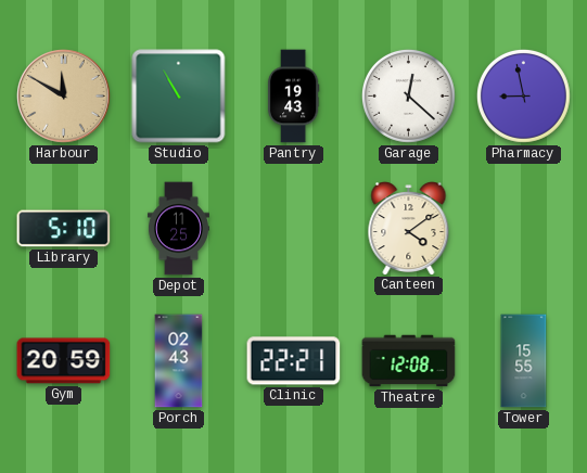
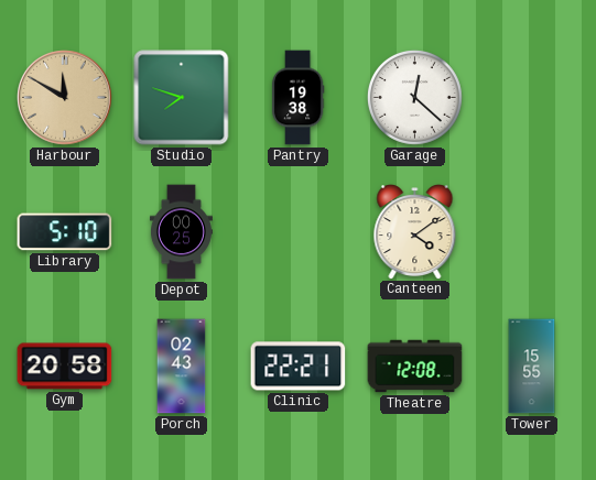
Studio: 10:55 -> 7:48
Pantry: 19:43 -> 19:38
Pharmacy: 8:58 -> none
Depot: 11:25 -> 00:25
Gym: 20:59 -> 20:58
